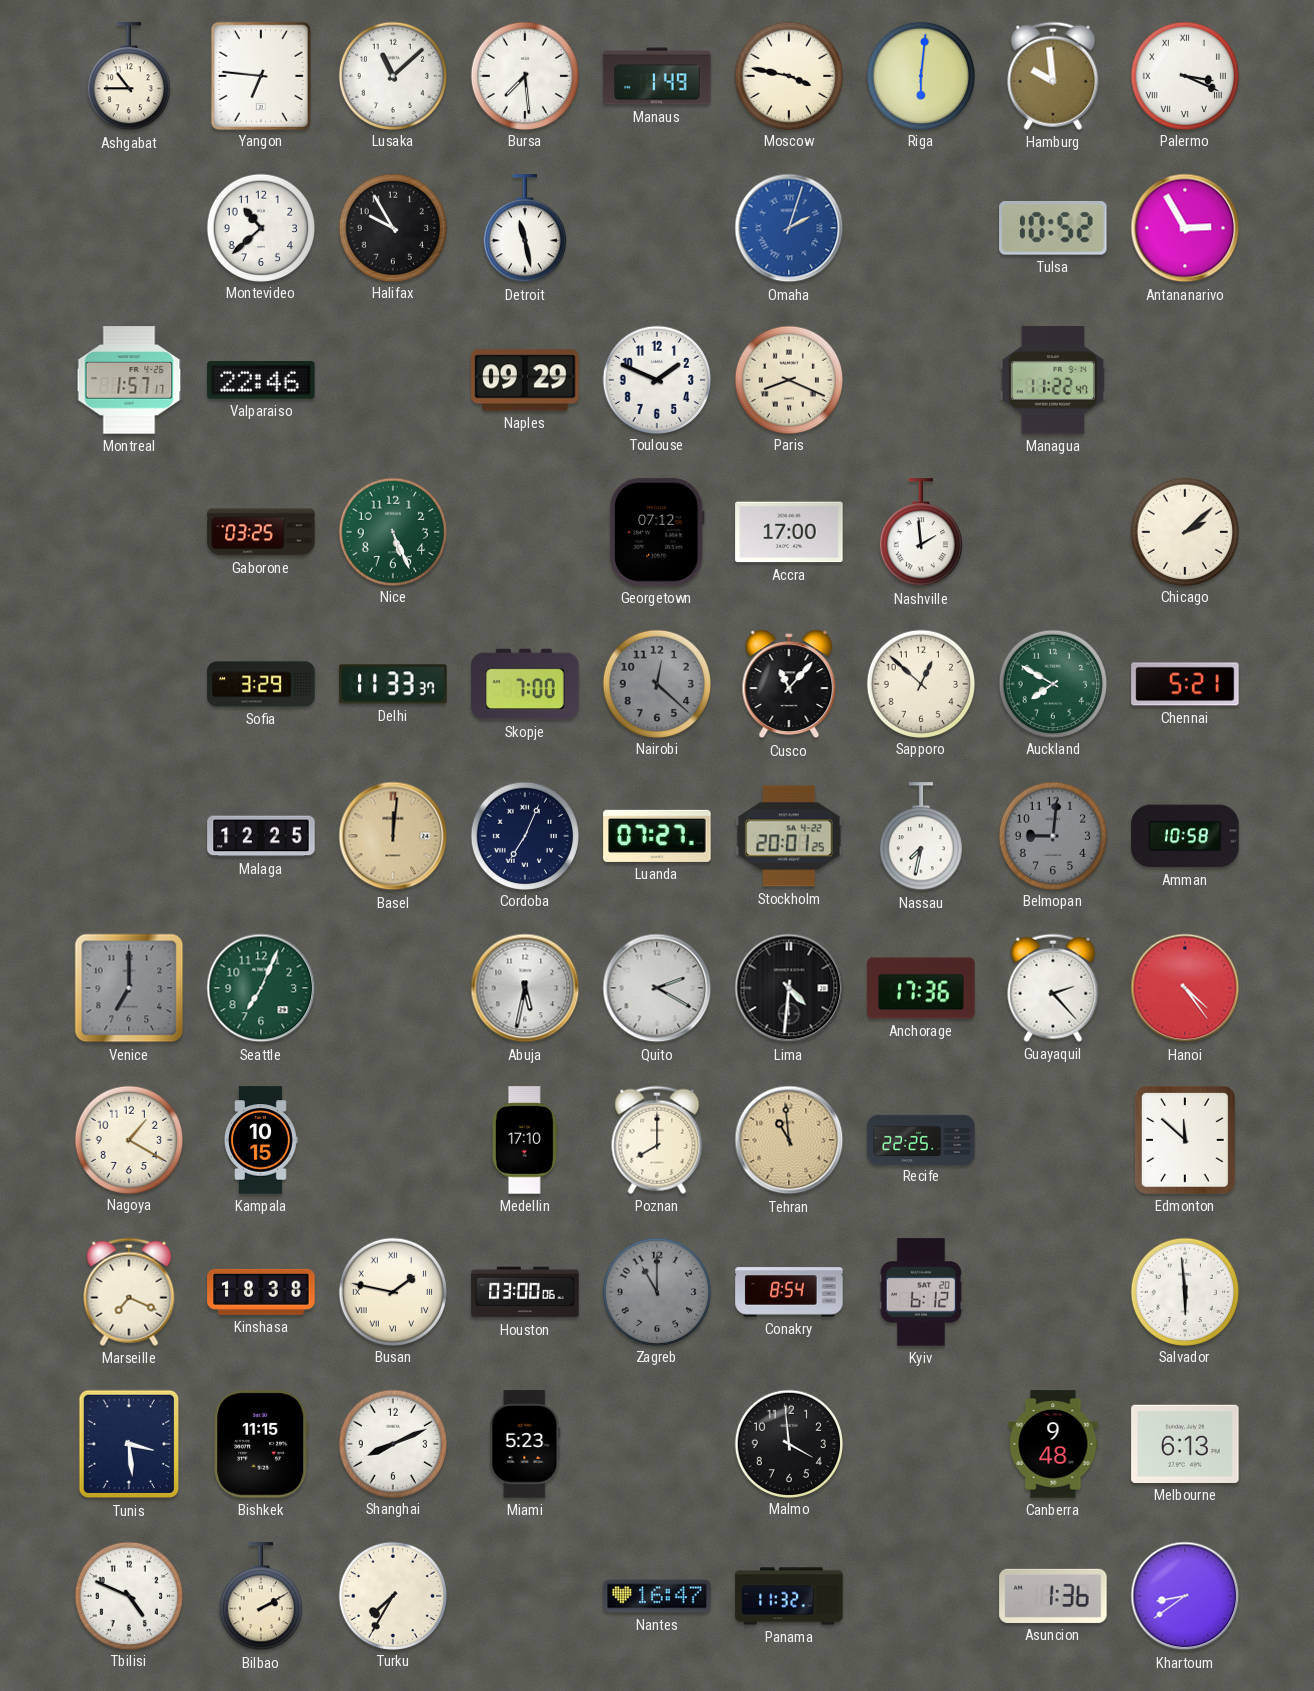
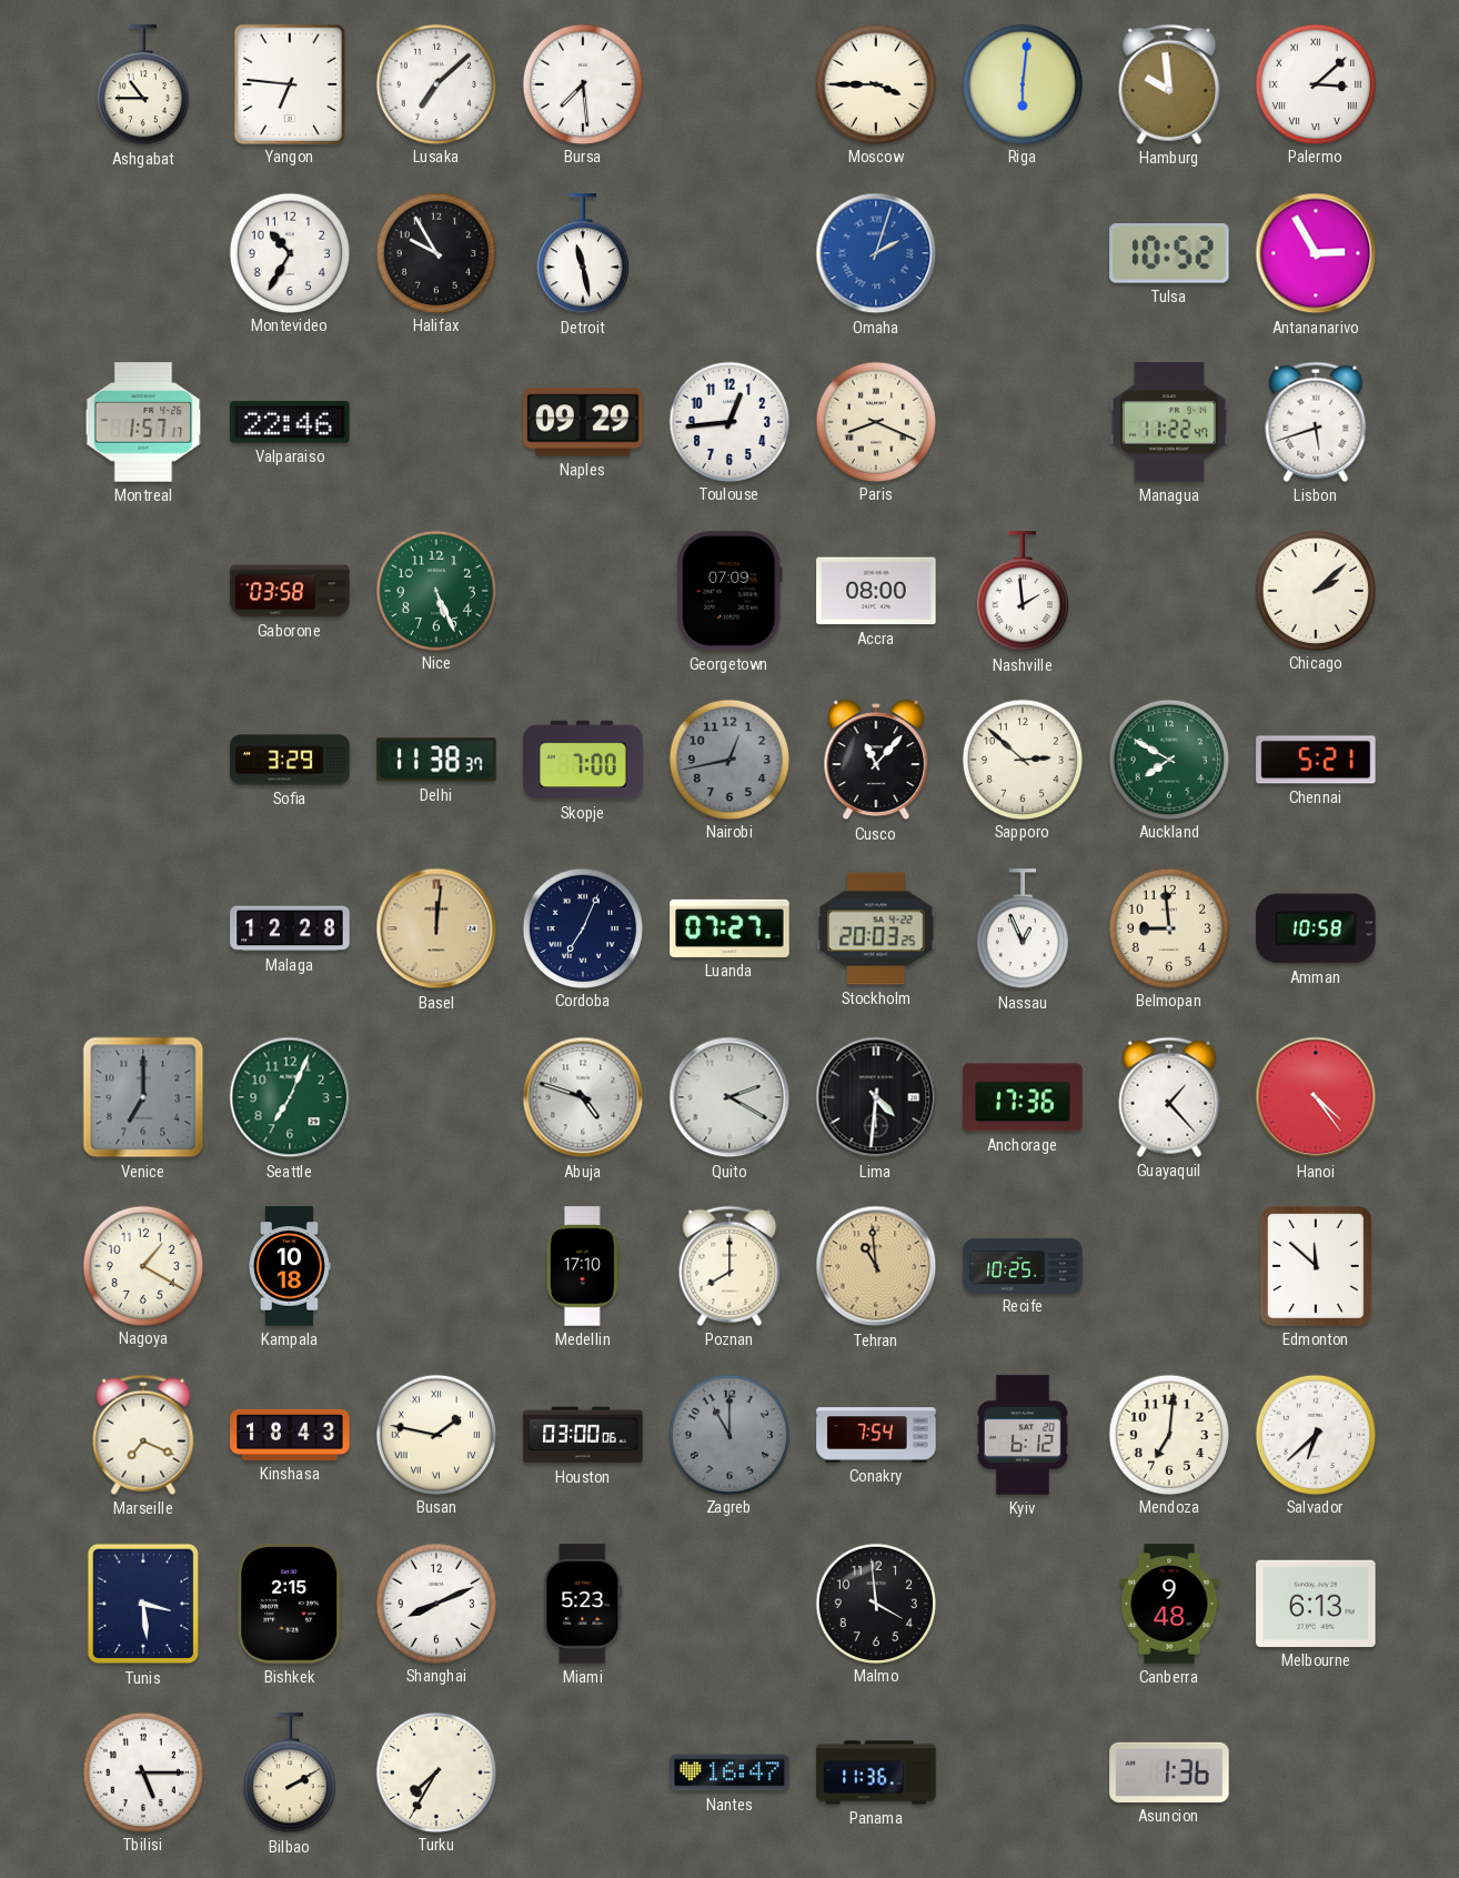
Lusaka: 11:08 -> 7:08
Manaus: 1:49 -> none
Moscow: 3:47 -> 3:45
Palermo: 3:19 -> 3:08
Montevideo: 10:38 -> 10:35
Toulouse: 1:49 -> 12:44
Lisbon: none -> 5:42
Gaborone: 03:25 -> 03:58
Georgetown: 07:12 -> 07:09
Accra: 17:00 -> 08:00
Delhi: 11:33 -> 11:38
Nairobi: 12:22 -> 12:43
Sapporo: 12:52 -> 2:52
Malaga: 12:25 -> 12:28
Stockholm: 20:01 -> 20:03
Nassau: 7:32 -> 12:56
Belmopan: 9:01 -> 8:59
Belmopan dial: grey -> cream
Abuja: 5:32 -> 4:48
Guayaquil: 2:23 -> 1:23
Kampala: 10:15 -> 10:18
Recife: 22:25 -> 10:25
Kinshasa: 18:38 -> 18:43
Conakry: 8:54 -> 7:54
Mendoza: none -> 7:01
Salvador: 5:59 -> 6:38
Bishkek: 11:15 -> 2:15
Tbilisi: 4:49 -> 5:15
Panama: 11:32 -> 11:36
Khartoum: 8:39 -> none
